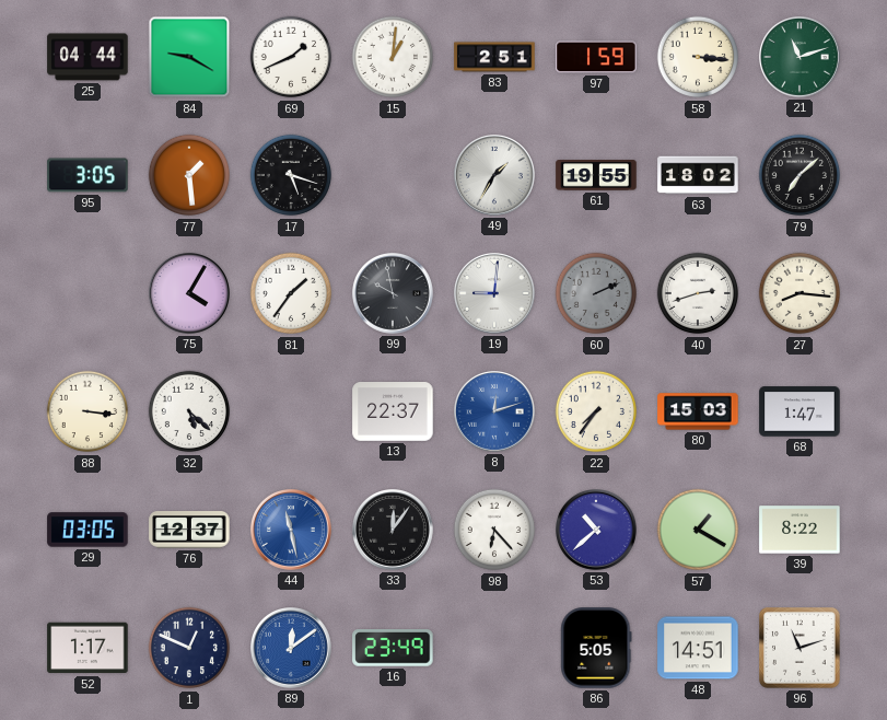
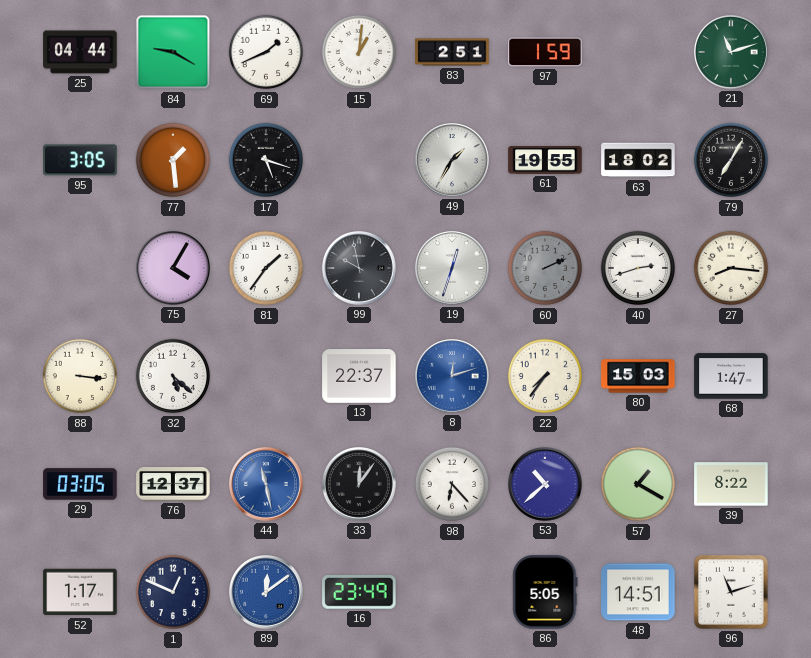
58: 3:16 -> none
79: 7:08 -> 7:05
19: 9:01 -> 12:33
